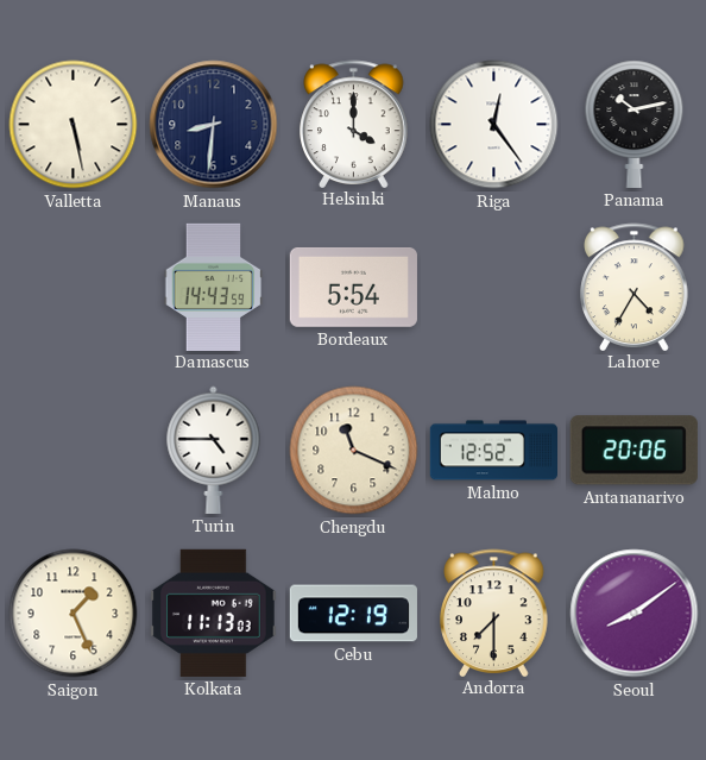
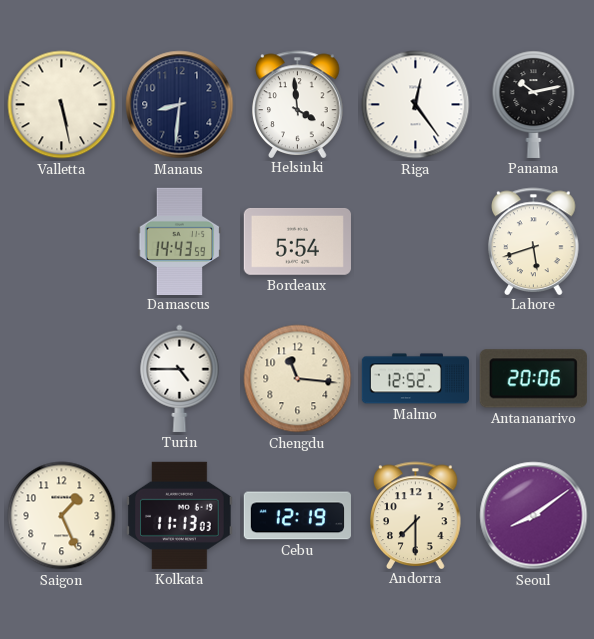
Helsinki: 4:00 -> 3:59
Lahore: 4:35 -> 5:42
Chengdu: 11:19 -> 11:16
